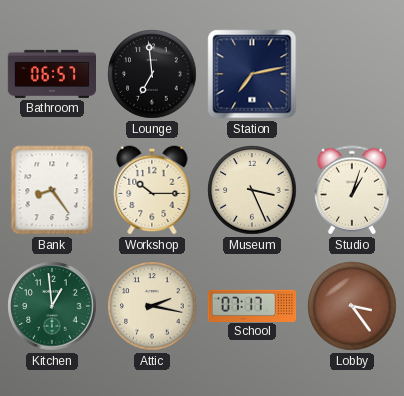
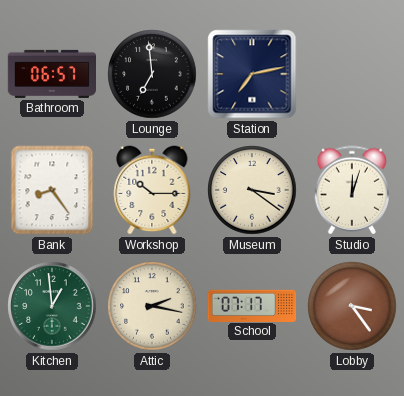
Museum: 3:26 -> 3:21
Studio: 1:03 -> 12:03
